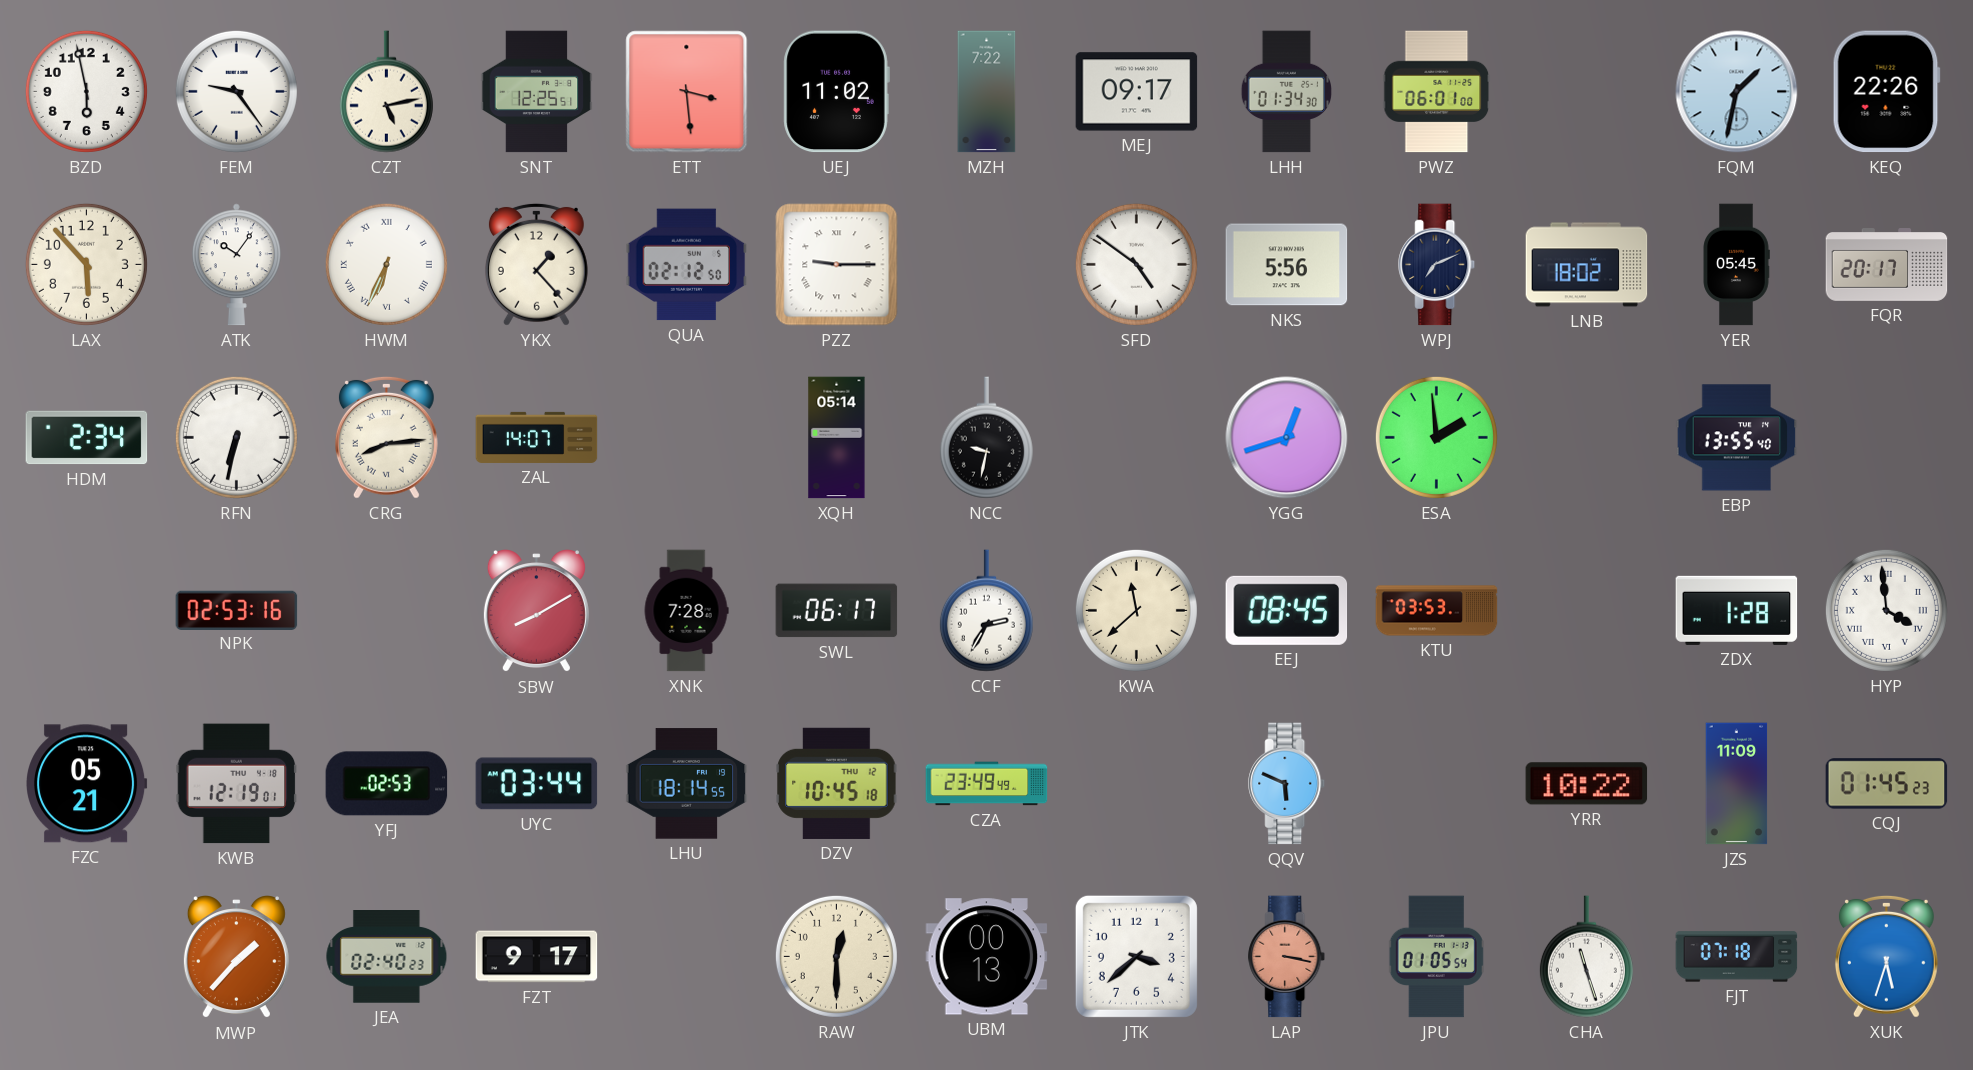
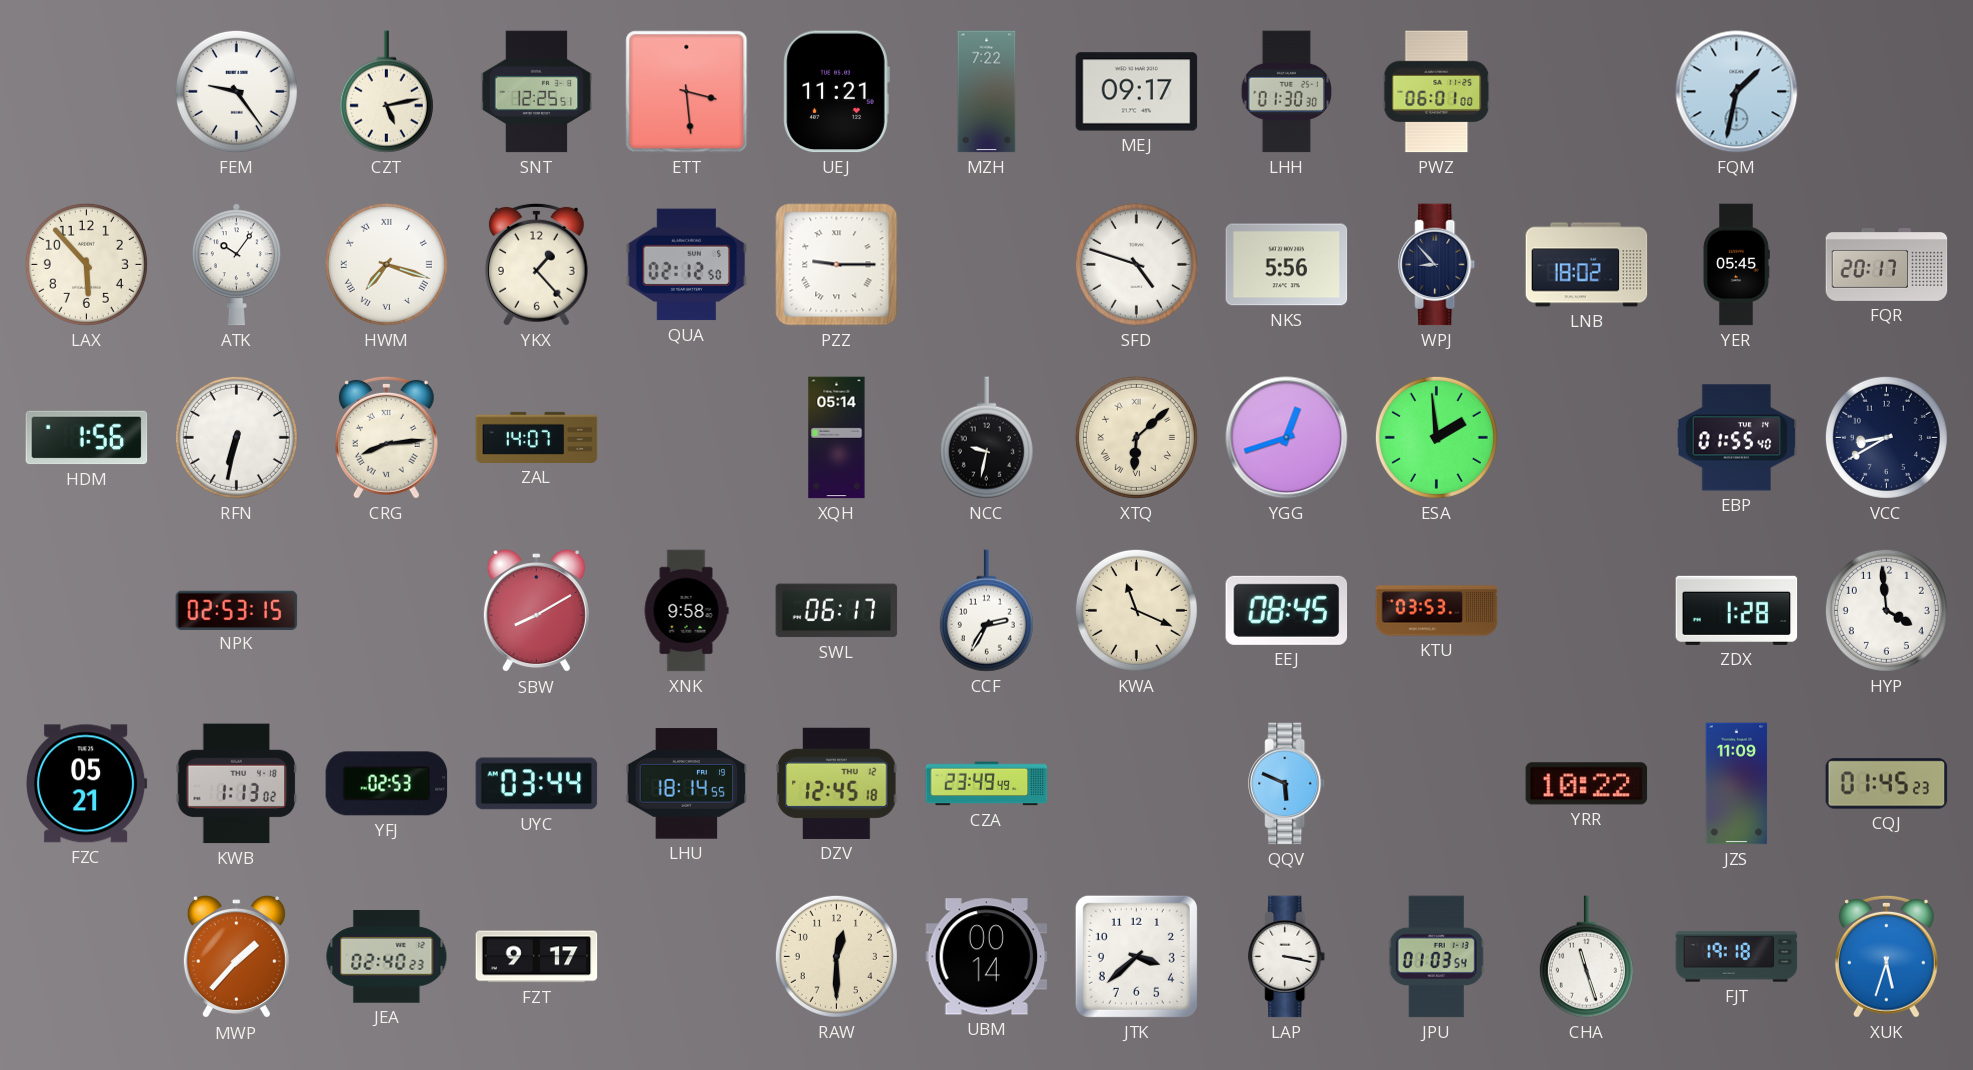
BZD: 5:58 -> none
UEJ: 11:02 -> 11:21
LHH: 01:34 -> 01:30
KEQ: 22:26 -> none
HWM: 6:34 -> 7:18
SFD: 4:51 -> 4:48
WPJ: 7:11 -> 8:53
HDM: 2:34 -> 1:56
XTQ: none -> 6:08
EBP: 13:55 -> 01:55
VCC: none -> 8:40
NPK: 02:53:16 -> 02:53:15
XNK: 7:28 -> 9:58
KWA: 11:38 -> 11:19
HYP numerals: Roman -> Arabic
KWB: 12:19 -> 1:13
DZV: 10:45 -> 12:45
UBM: 00:13 -> 00:14
LAP dial: salmon -> white
JPU: 01:05 -> 01:03
FJT: 07:18 -> 19:18
